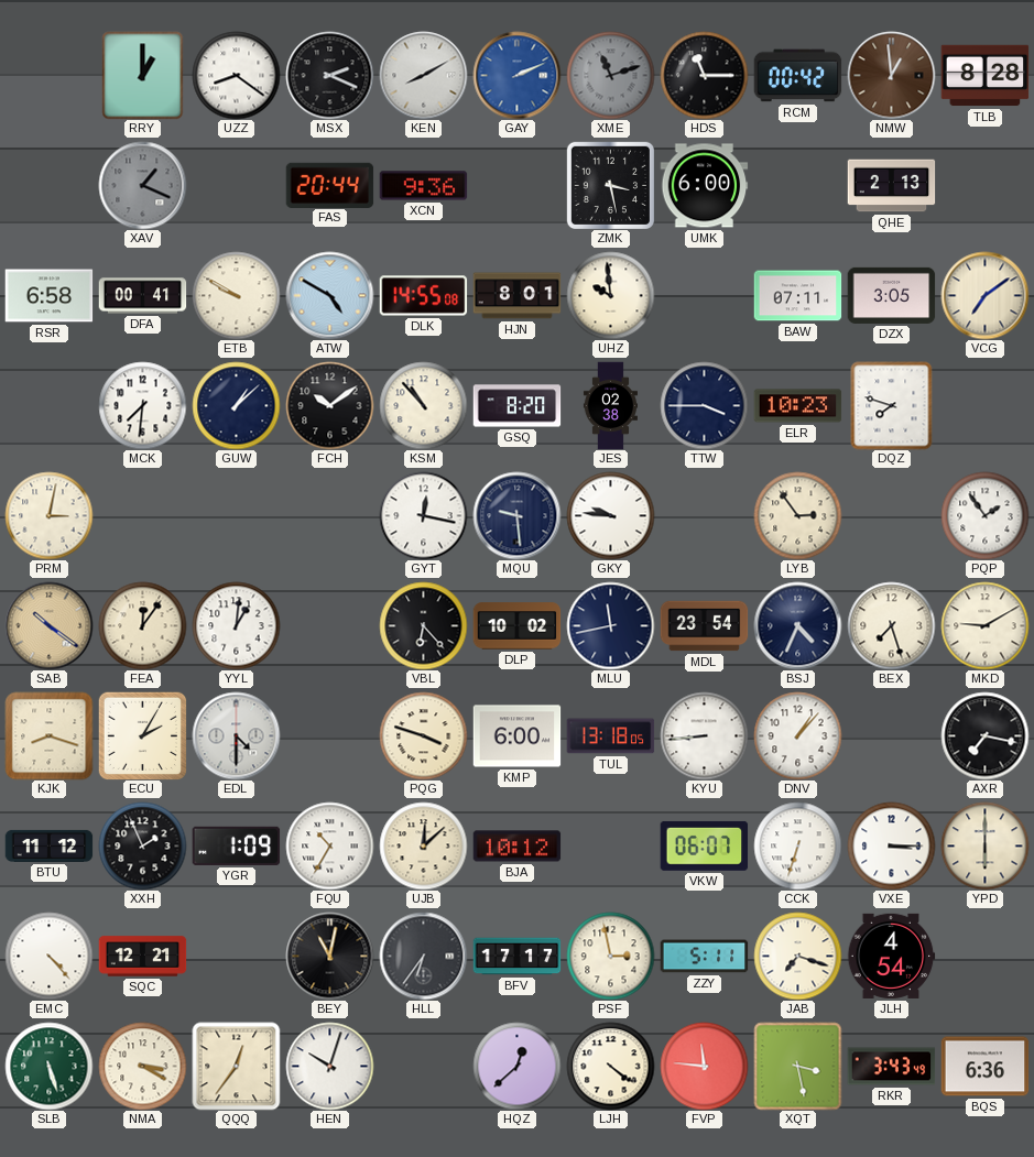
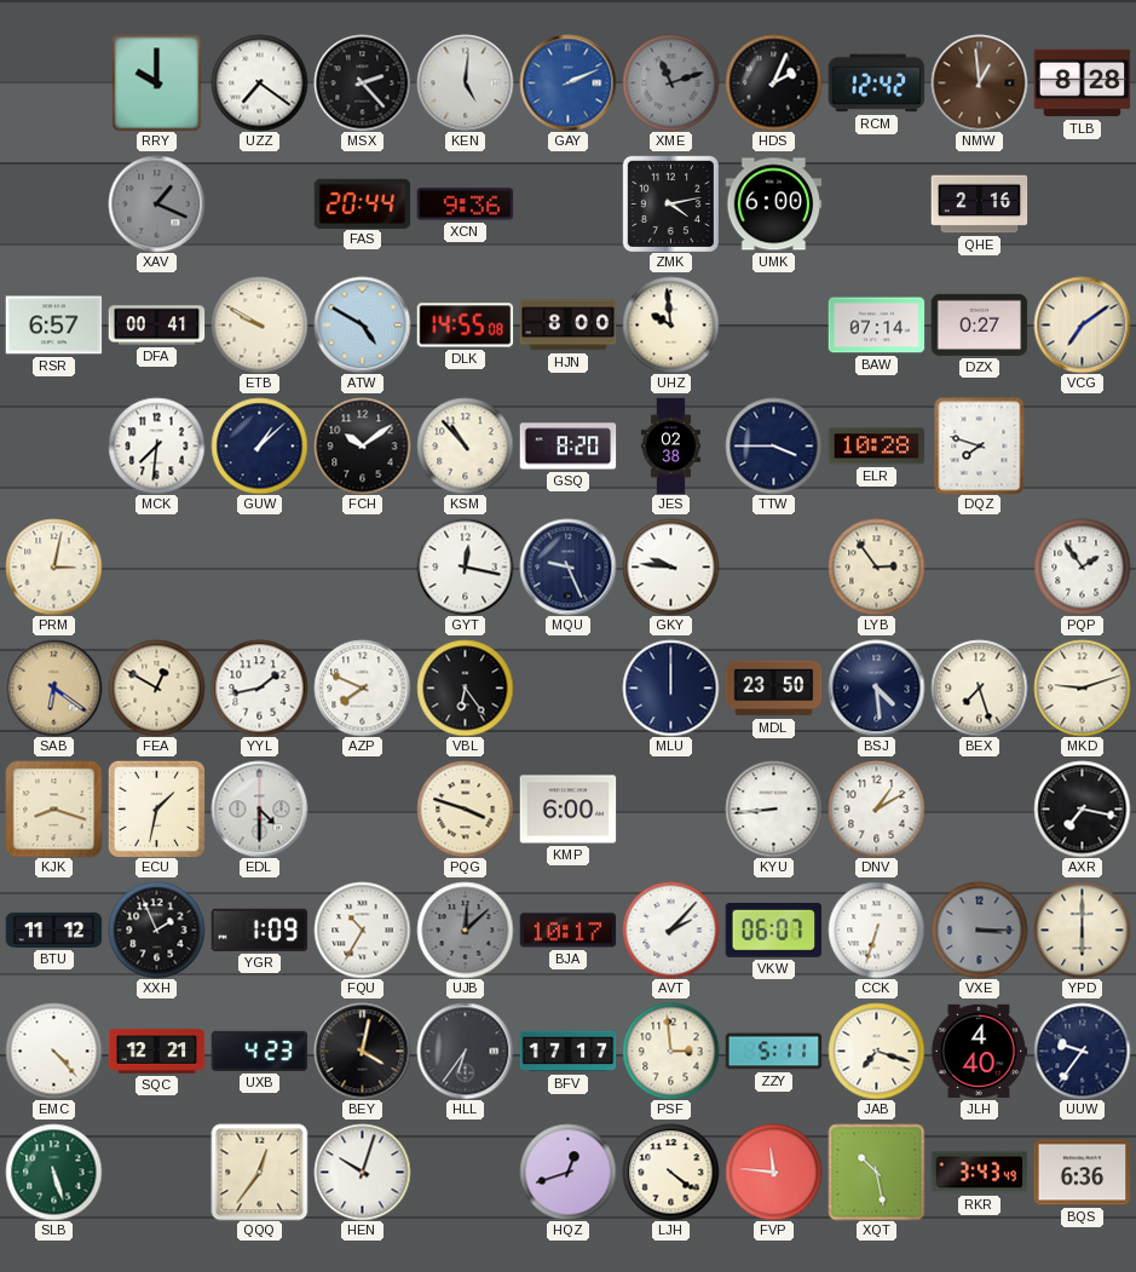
RRY: 1:00 -> 10:00
UZZ: 8:21 -> 7:21
MSX: 2:19 -> 2:23
KEN: 8:10 -> 5:01
HDS: 11:15 -> 2:04
RCM: 00:42 -> 12:42
ZMK: 3:28 -> 4:13
QHE: 2:13 -> 2:16
RSR: 6:58 -> 6:57
HJN: 8:01 -> 8:00
BAW: 07:11 -> 07:14
DZX: 3:05 -> 0:27
ELR: 10:23 -> 10:28
MQU: 9:29 -> 9:26
SAB: 10:21 -> 6:21
FEA: 12:06 -> 12:50
YYL: 1:01 -> 1:43
AZP: none -> 7:49
VBL: 6:23 -> 6:24
DLP: 10:02 -> none
MLU: 11:43 -> 12:00
MDL: 23:54 -> 23:50
BSJ: 4:34 -> 4:29
MKD: 9:10 -> 9:12
ECU: 2:05 -> 1:32
TUL: 13:18 -> none
DNV: 1:07 -> 1:10
UJB dial: cream -> grey
BJA: 10:12 -> 10:17
AVT: none -> 2:07
VXE dial: white -> grey
UXB: none -> 4:23
BEY: 11:02 -> 4:02
PSF: 2:58 -> 2:59
JLH: 4:54 -> 4:40
UUW: none -> 9:36
NMA: 3:20 -> none
HQZ: 12:38 -> 12:42
XQT: 3:28 -> 10:28
